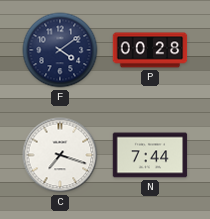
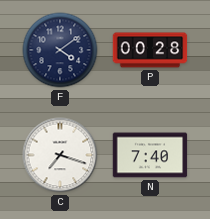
N: 7:44 -> 7:40
